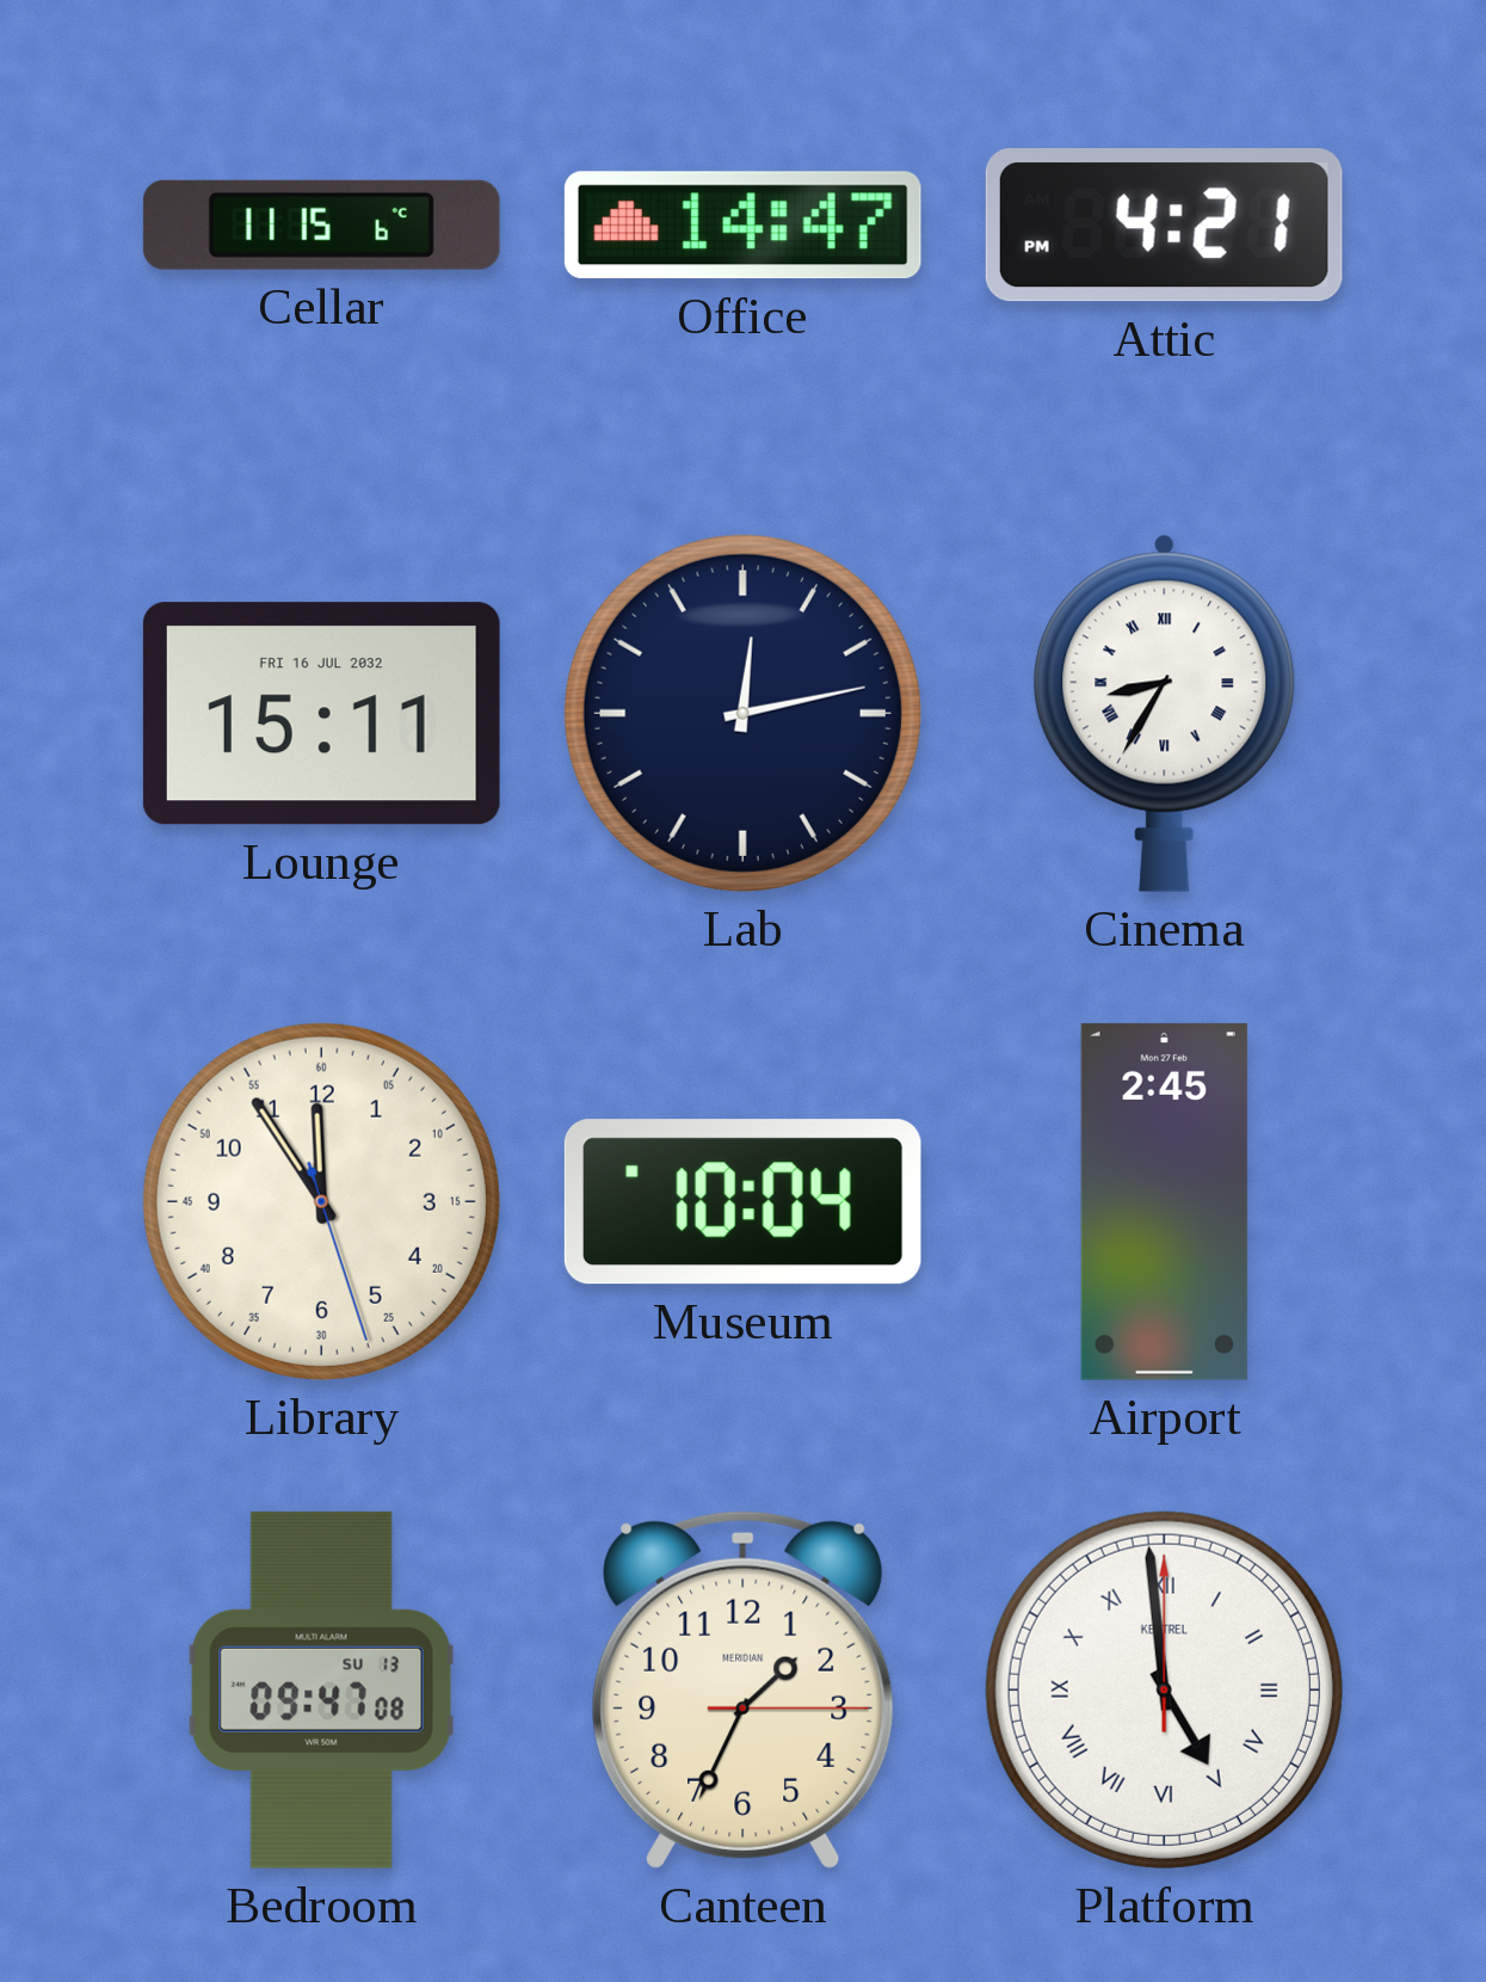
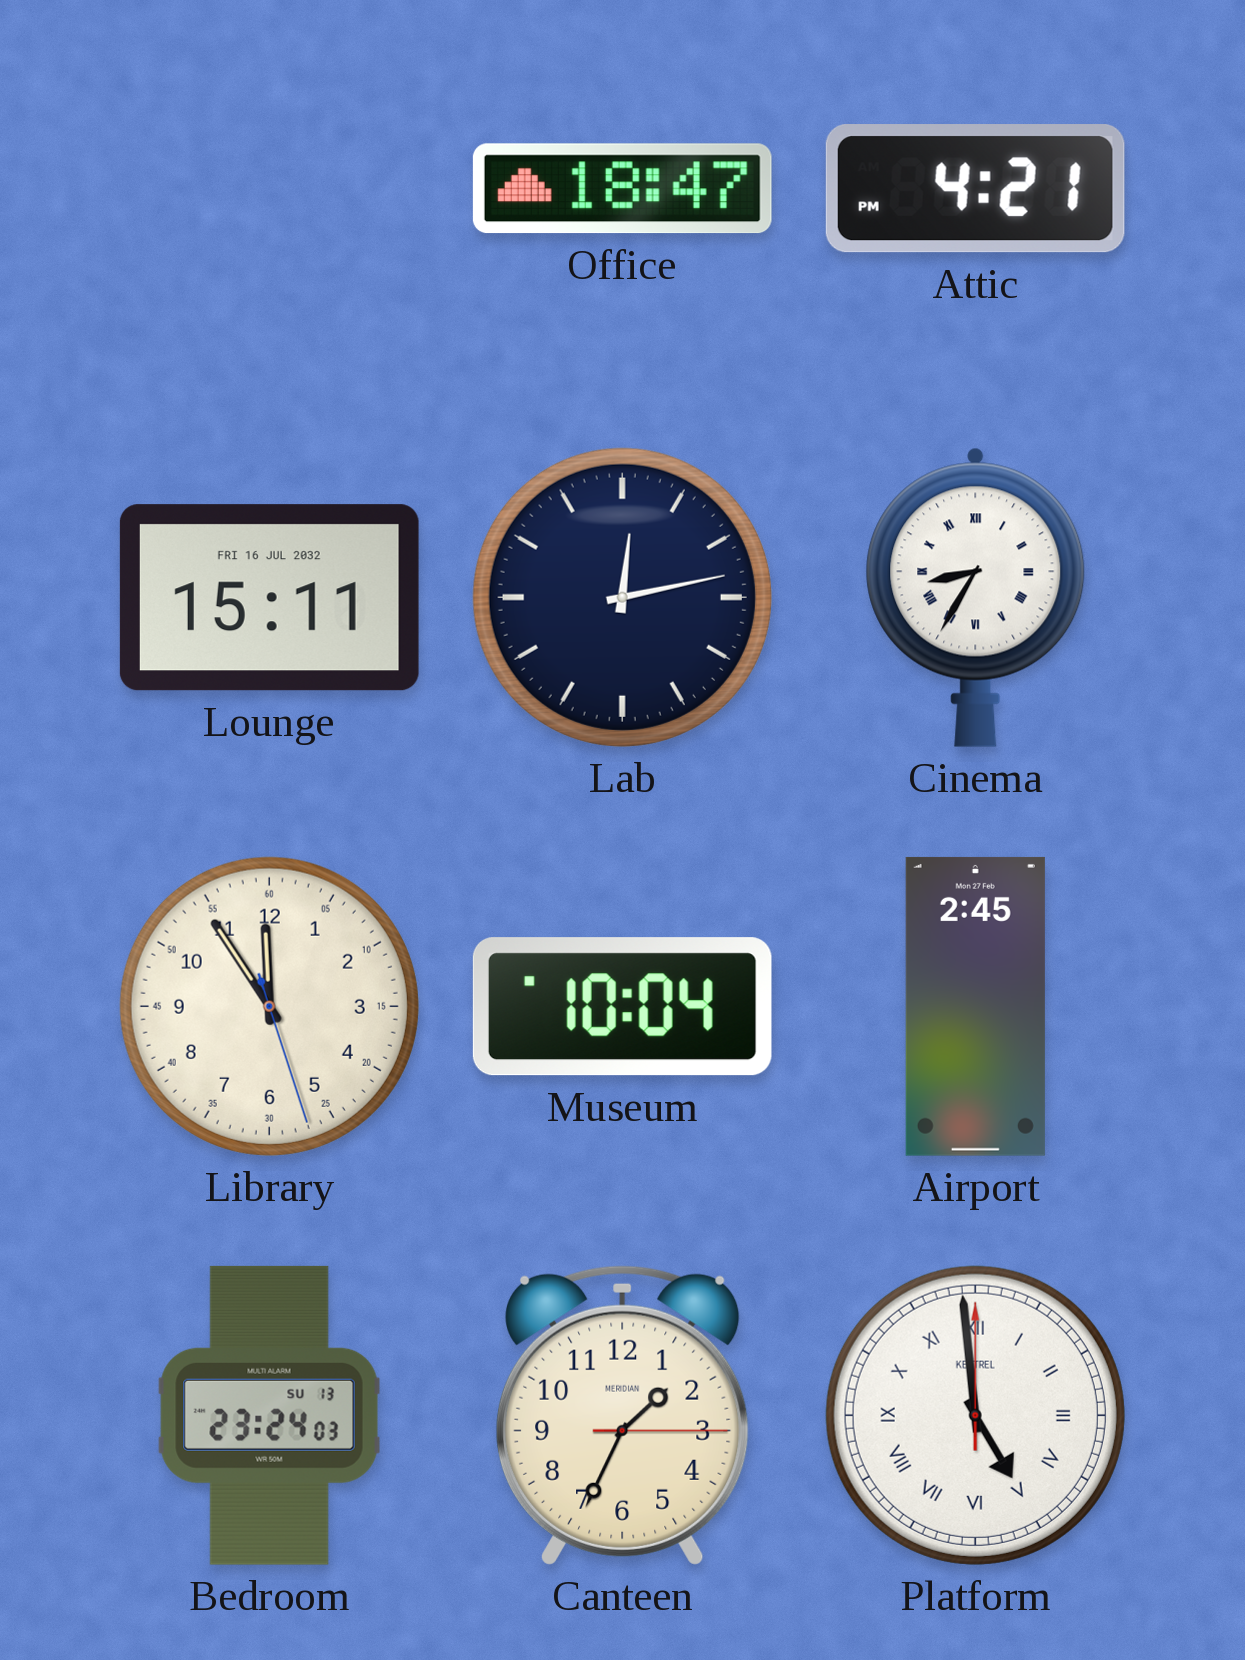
Cellar: 11:15 -> none
Office: 14:47 -> 18:47
Bedroom: 09:47 -> 23:24
